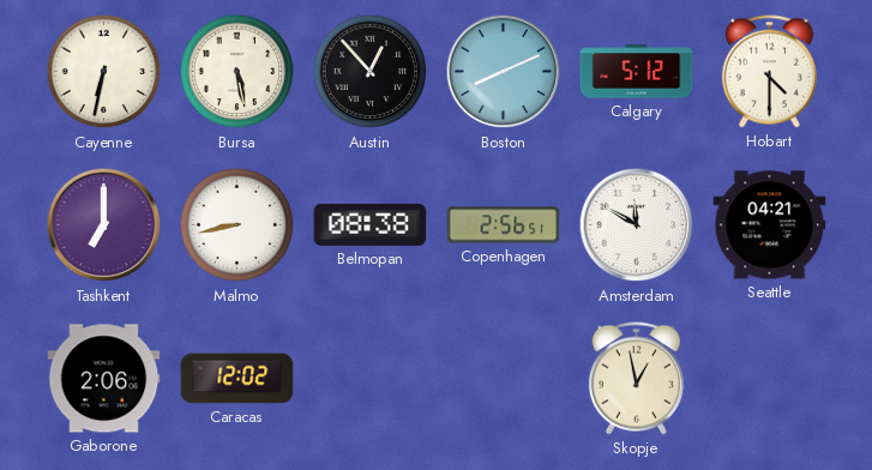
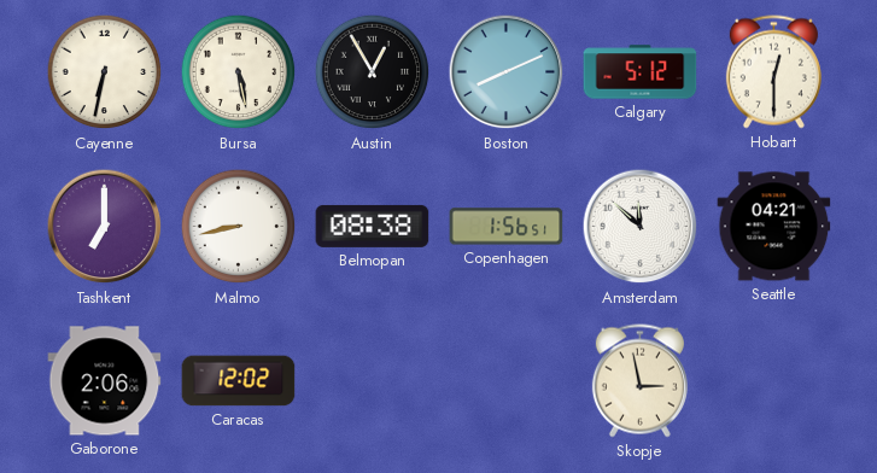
Austin: 12:53 -> 12:55
Hobart: 4:30 -> 12:30
Copenhagen: 2:56 -> 1:56
Amsterdam: 11:50 -> 11:52
Skopje: 12:58 -> 2:58
